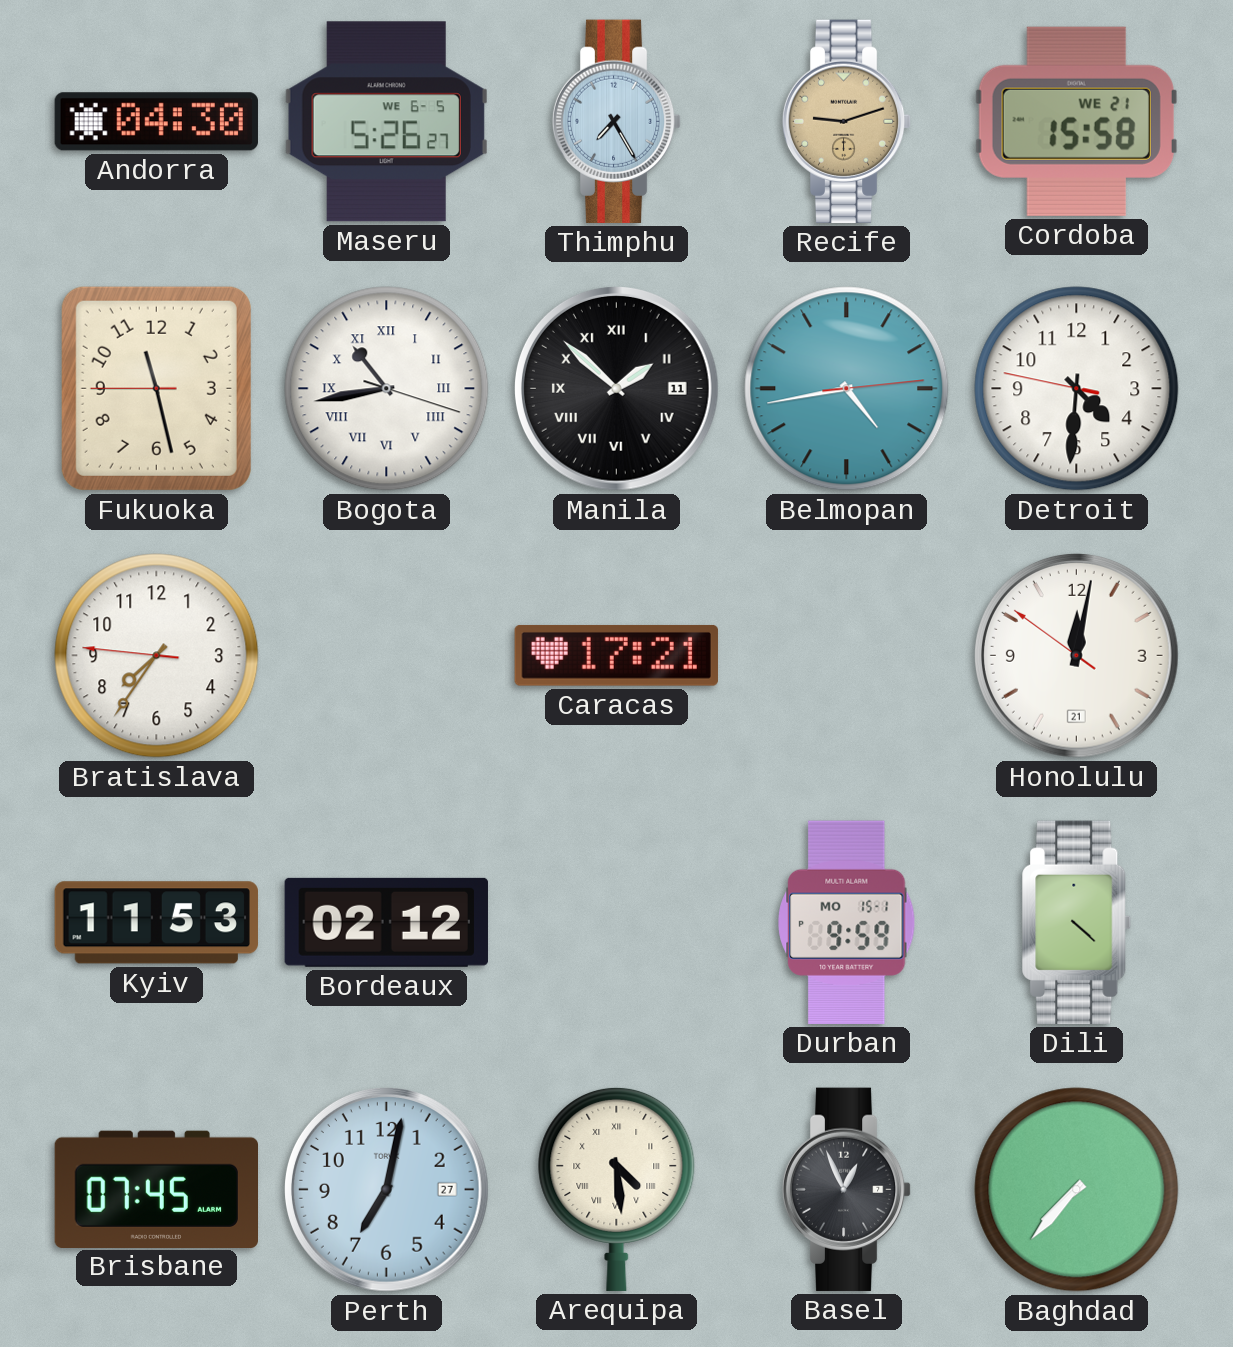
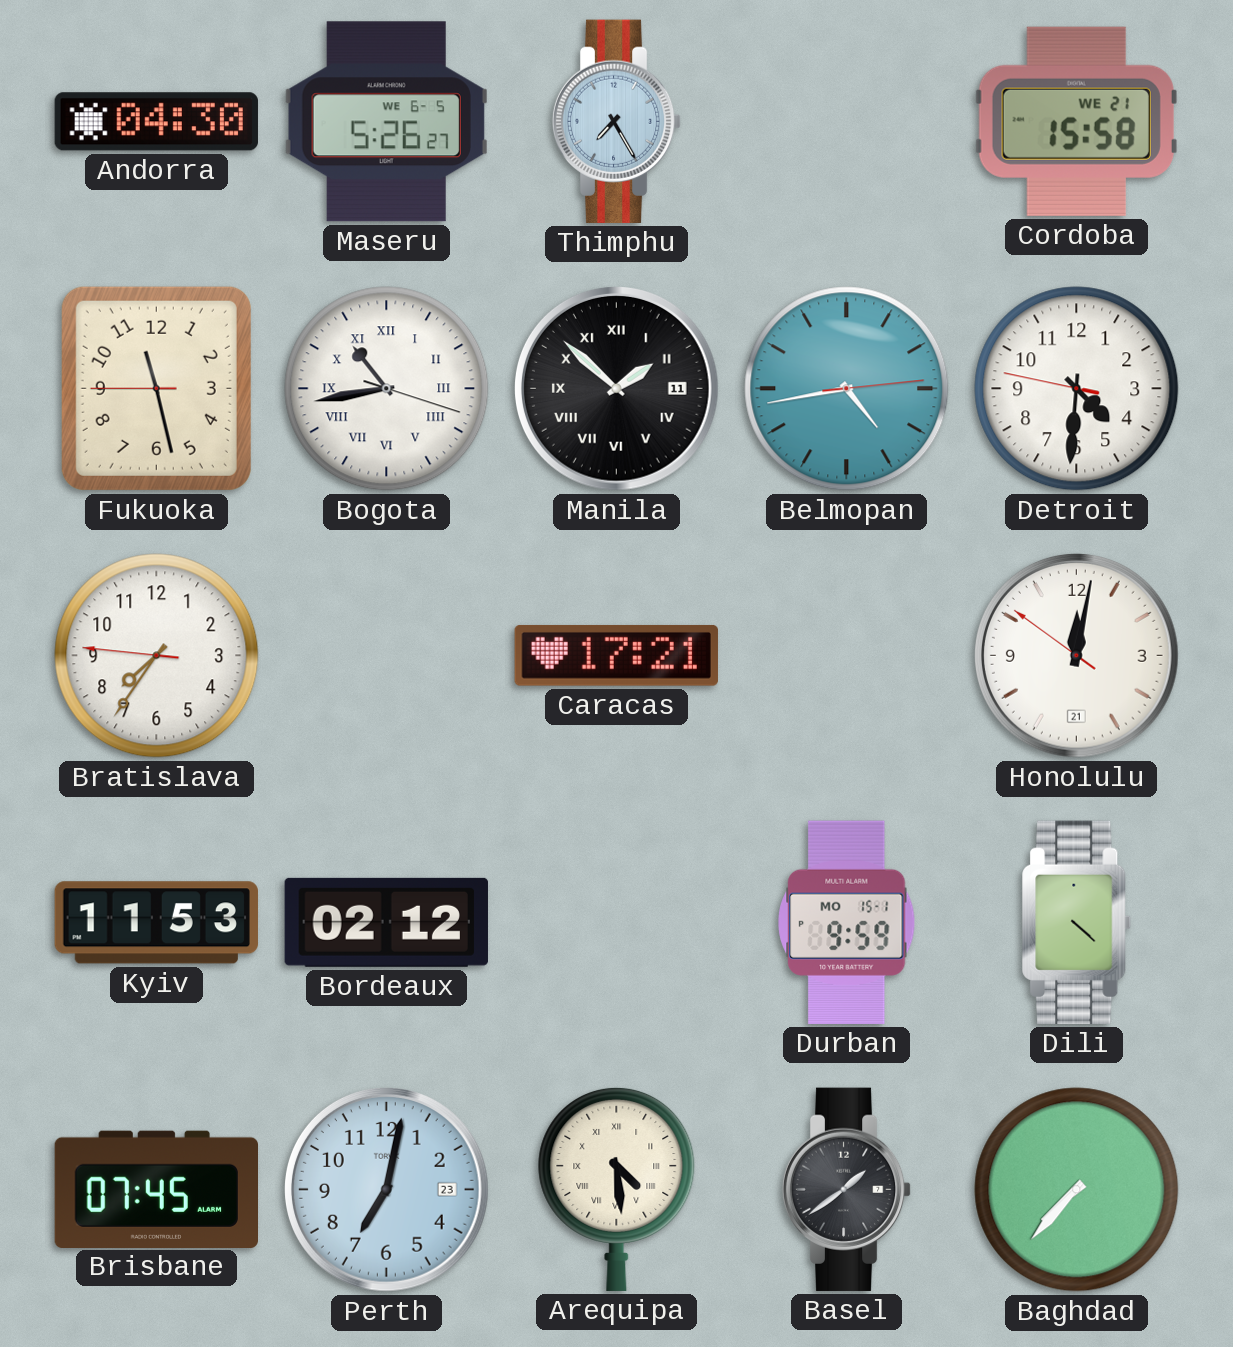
Recife: 9:12 -> none
Perth date: 27 -> 23
Basel: 12:56 -> 1:39
